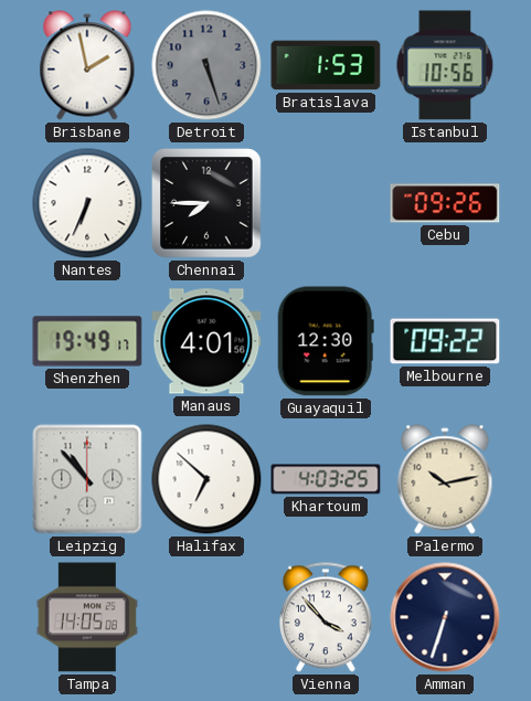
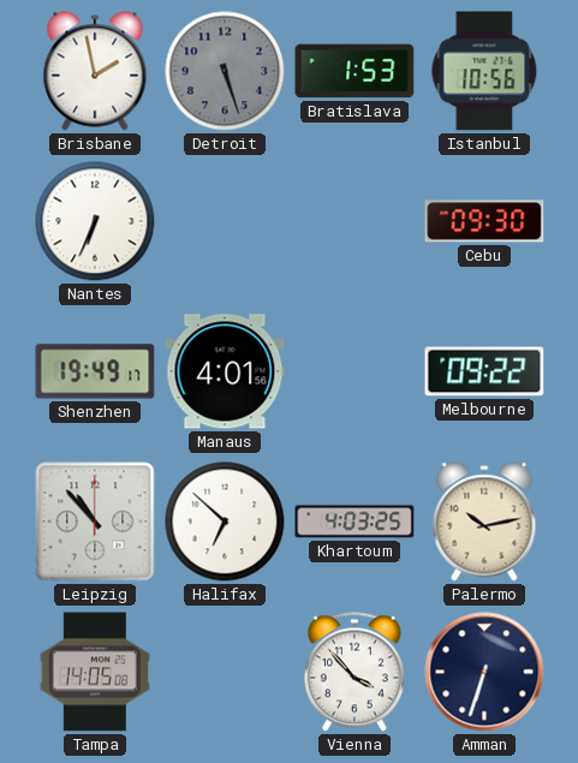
Chennai: 7:45 -> none
Cebu: 09:26 -> 09:30
Guayaquil: 12:30 -> none
